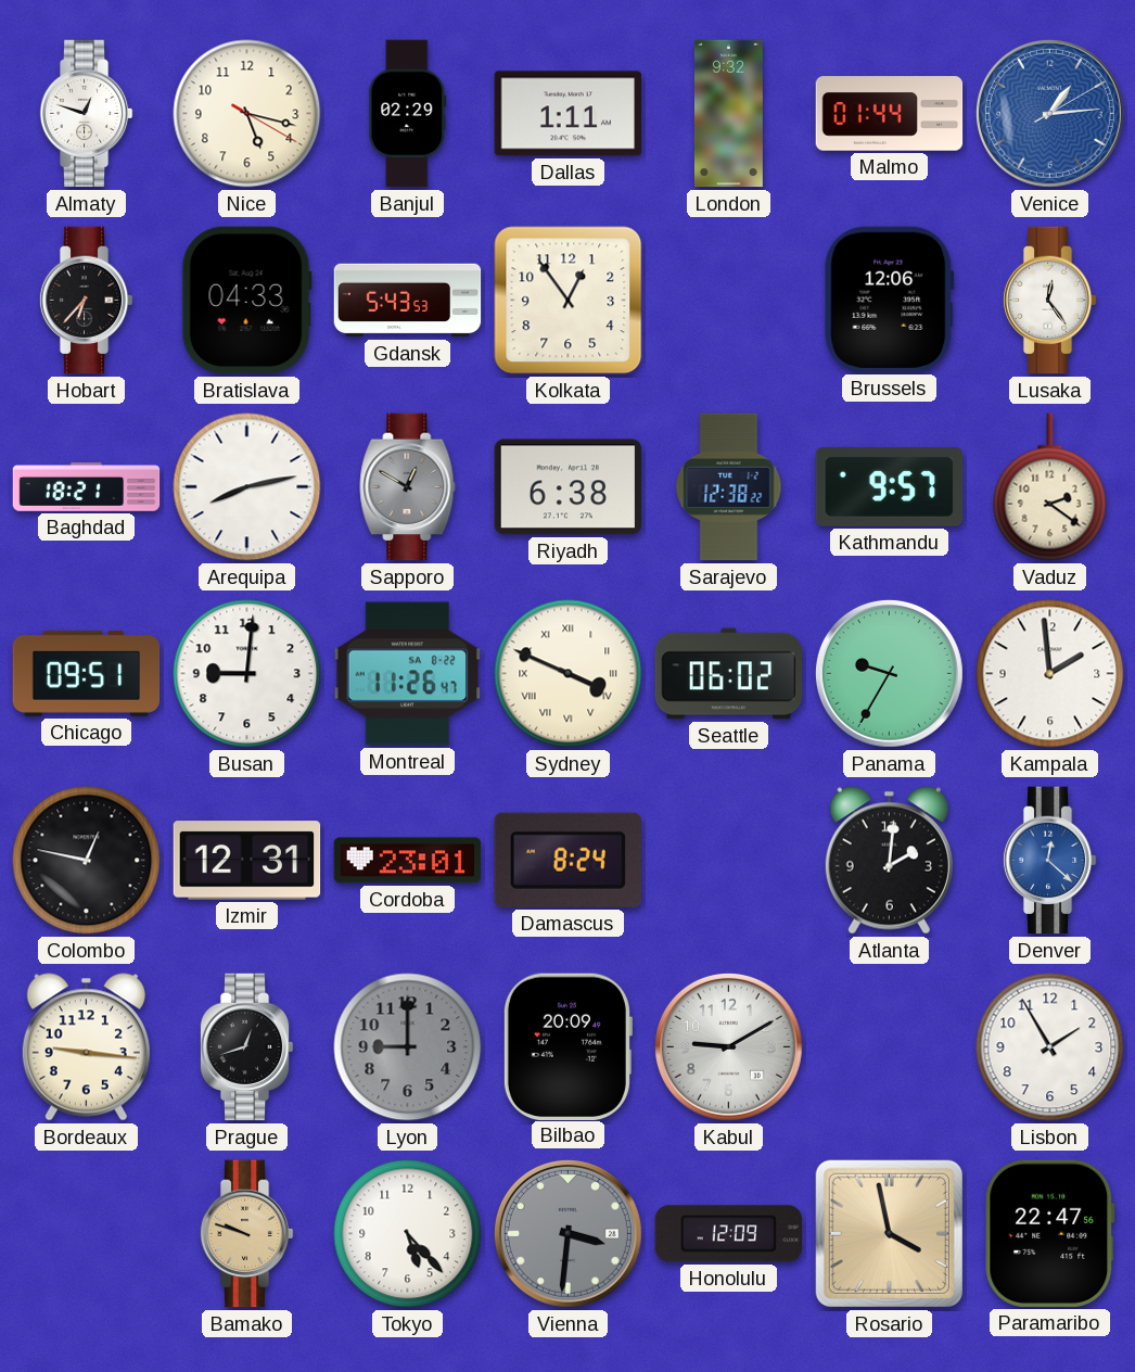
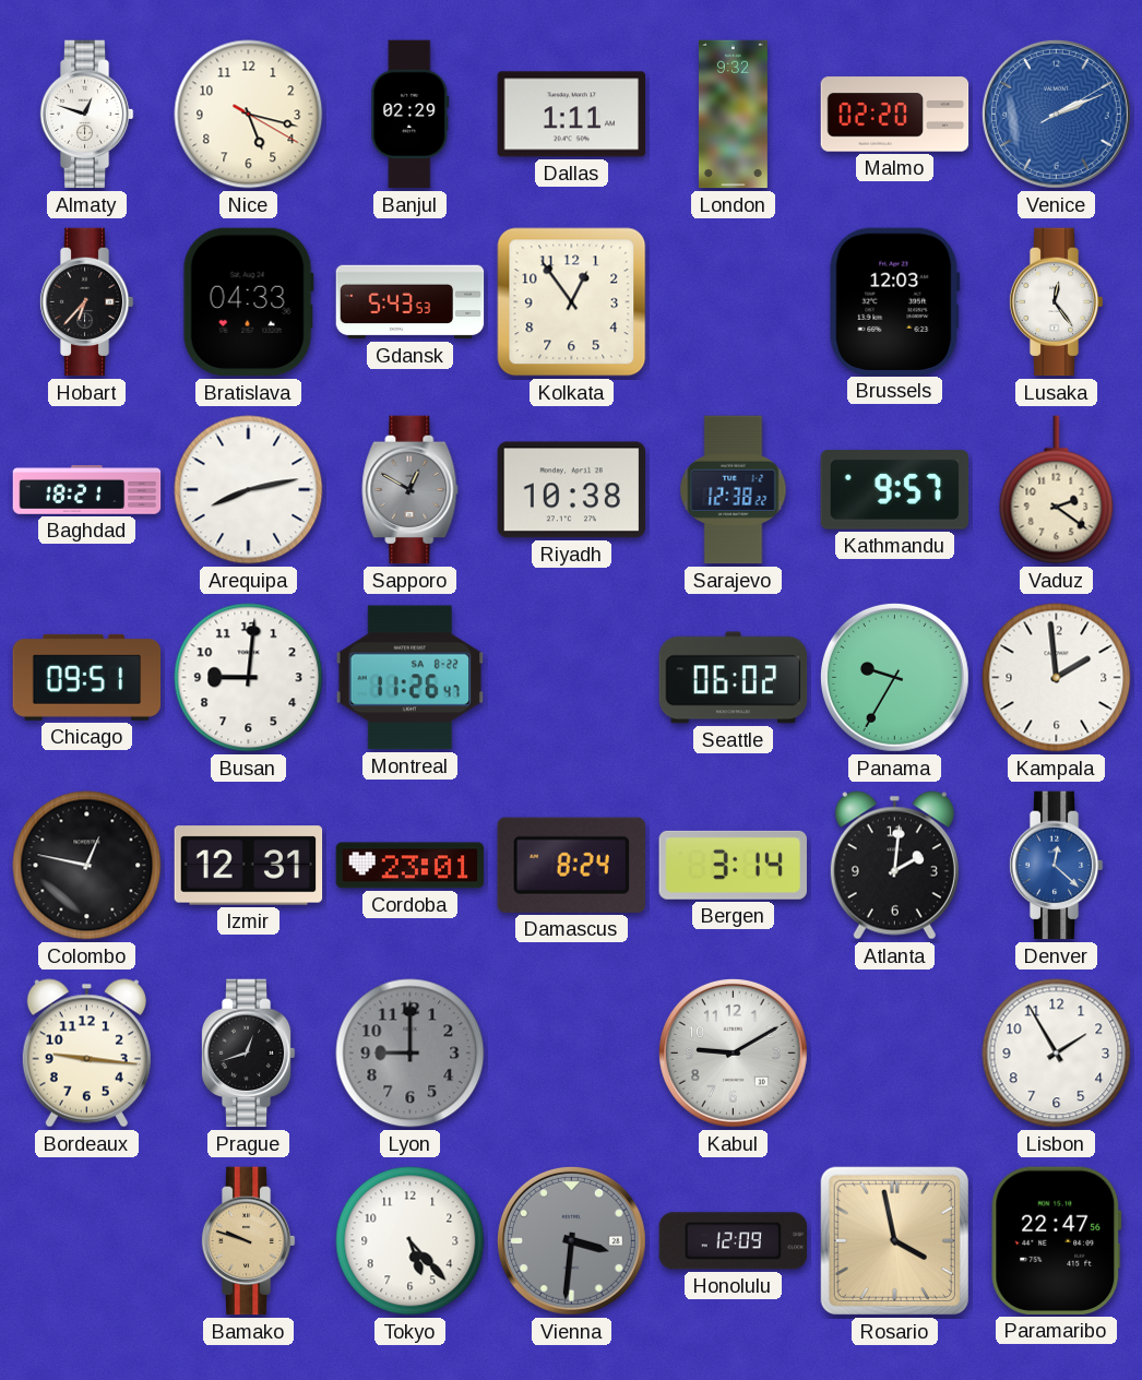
Malmo: 01:44 -> 02:20
Venice: 1:14 -> 2:11
Brussels: 12:06 -> 12:03
Riyadh: 6:38 -> 10:38
Sydney: 3:49 -> none
Bergen: none -> 3:14
Bilbao: 20:09 -> none
